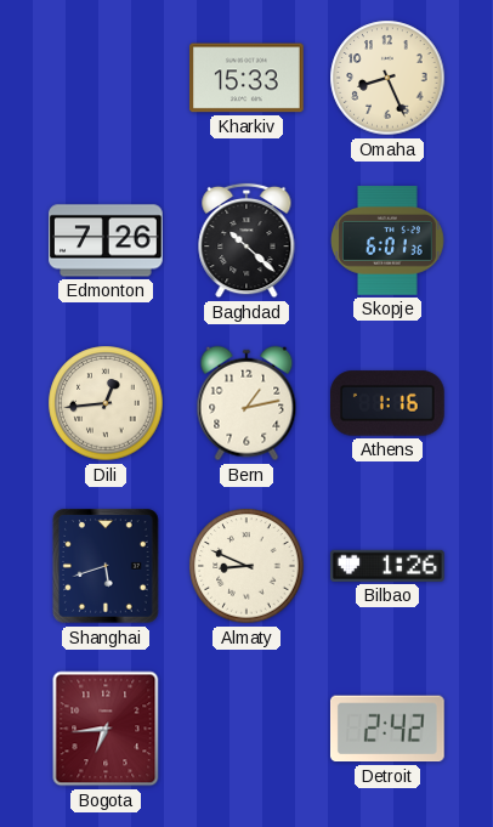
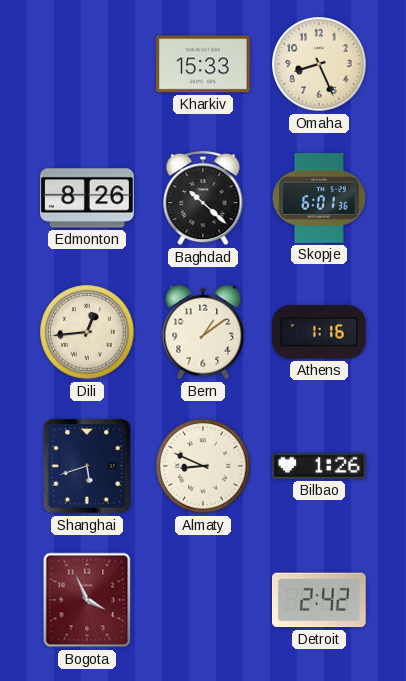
Edmonton: 7:26 -> 8:26
Bern: 1:13 -> 1:09
Bogota: 6:44 -> 3:56
